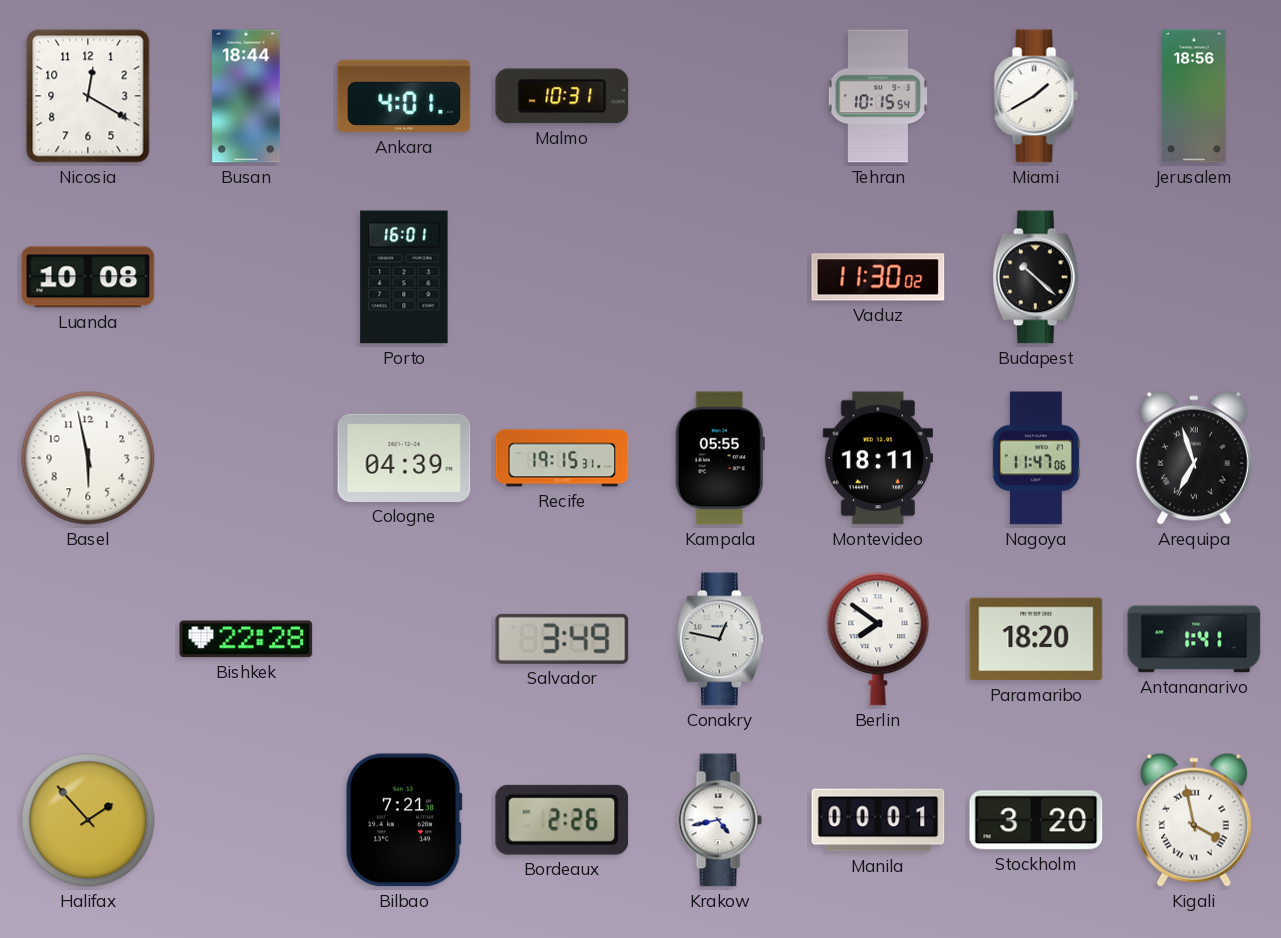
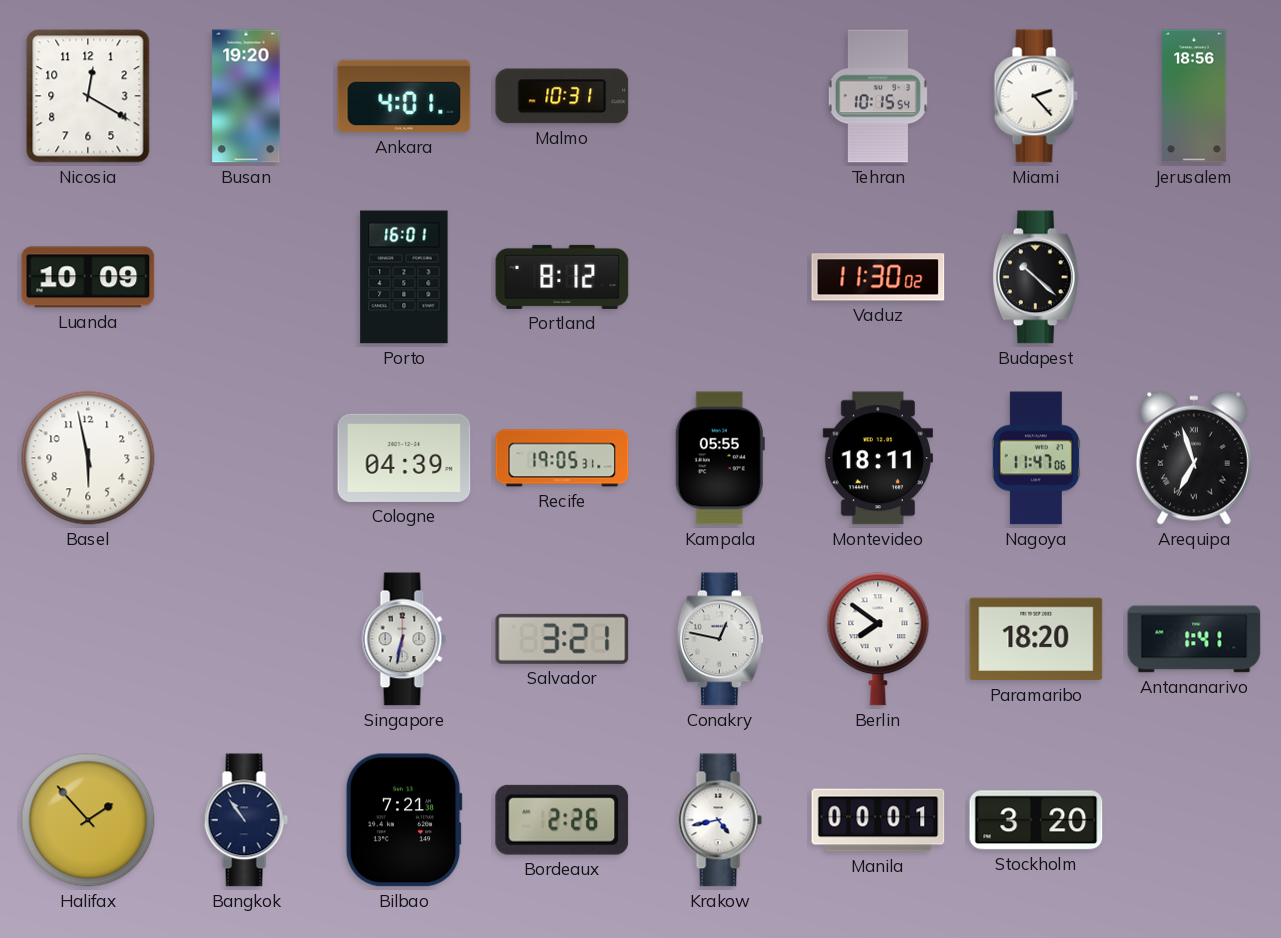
Busan: 18:44 -> 19:20
Miami: 1:40 -> 2:23
Luanda: 10:08 -> 10:09
Portland: none -> 8:12
Recife: 19:15 -> 19:05
Bishkek: 22:28 -> none
Singapore: none -> 6:32
Salvador: 3:49 -> 3:21
Bangkok: none -> 10:54
Kigali: 3:58 -> none
